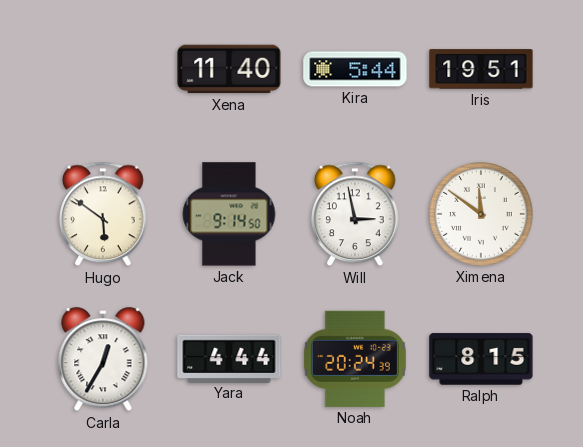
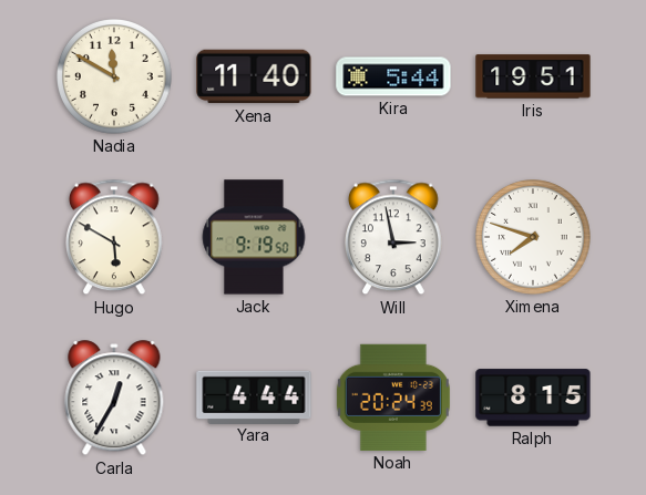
Nadia: none -> 11:50
Hugo: 5:51 -> 5:50
Jack: 9:14 -> 9:19
Ximena: 11:51 -> 7:48
